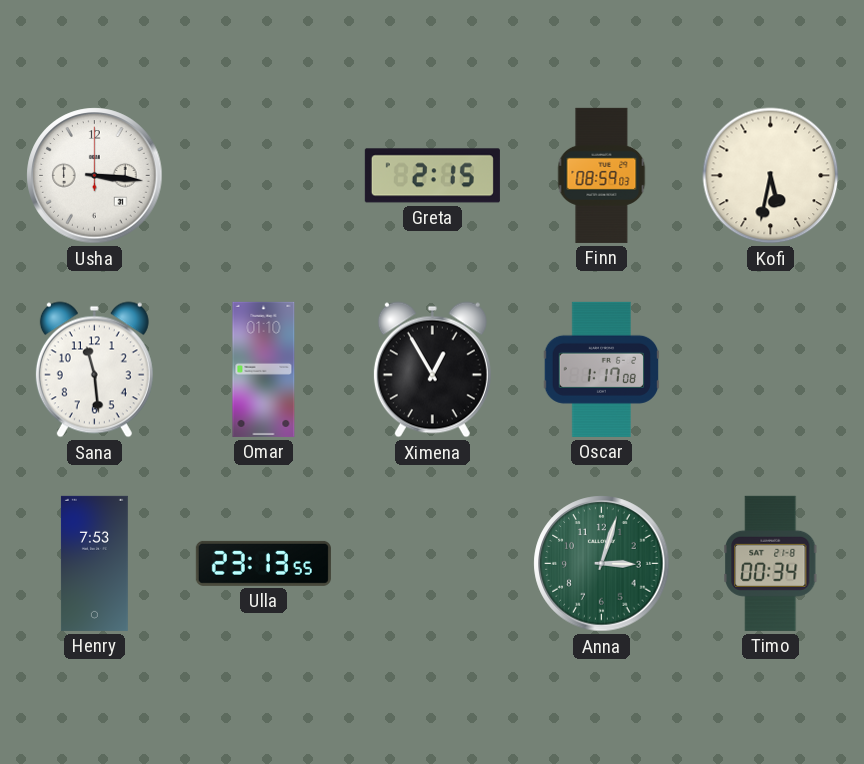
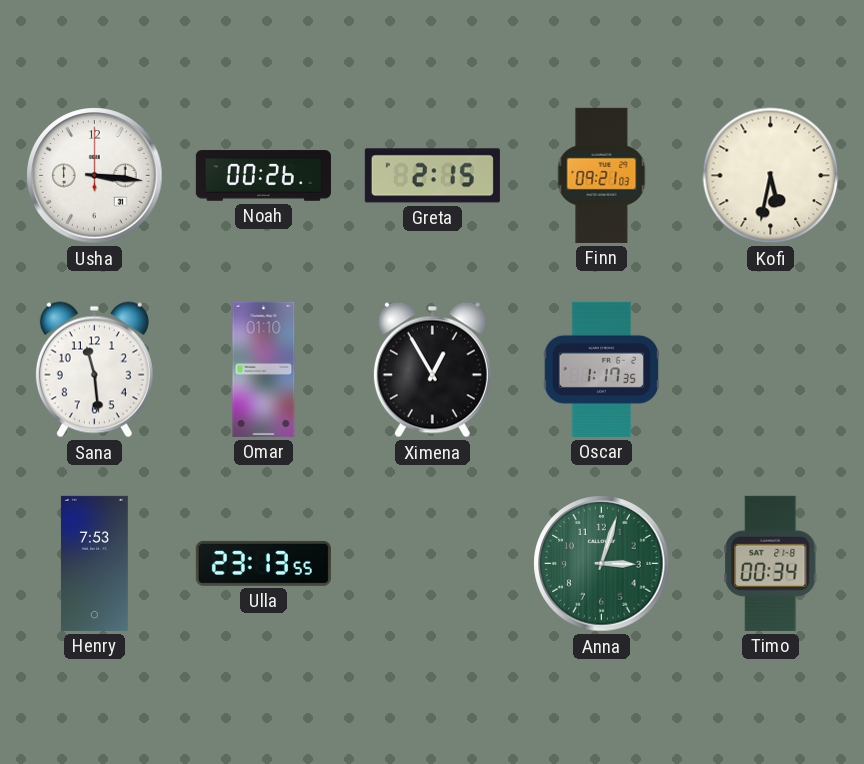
Noah: none -> 00:26
Finn: 08:59 -> 09:21
Oscar: 1:17:08 -> 1:17:35
